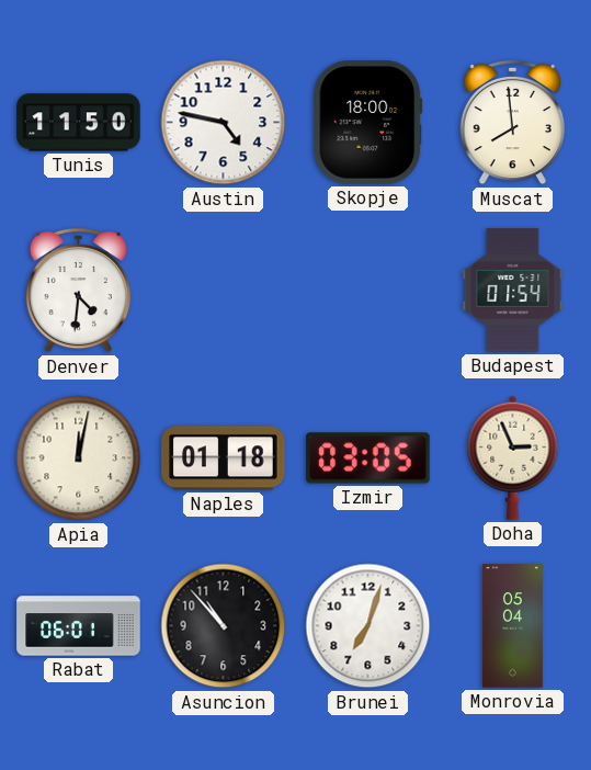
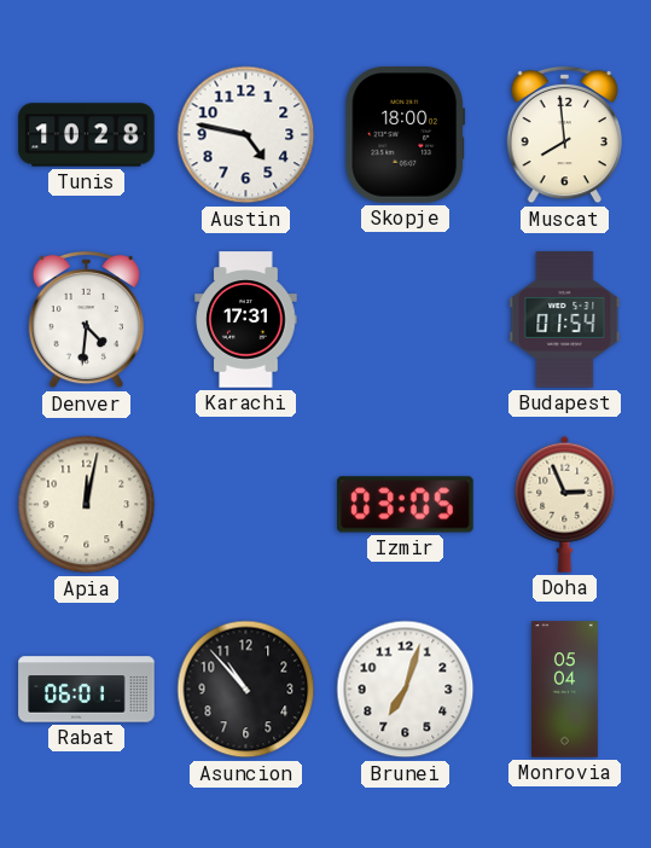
Tunis: 11:50 -> 10:28
Karachi: none -> 17:31
Naples: 01:18 -> none
